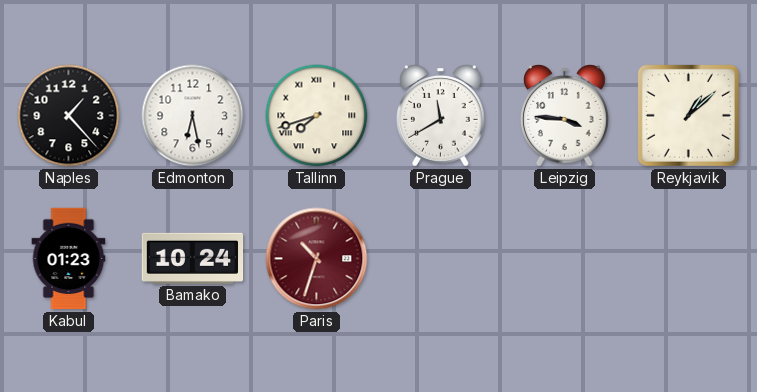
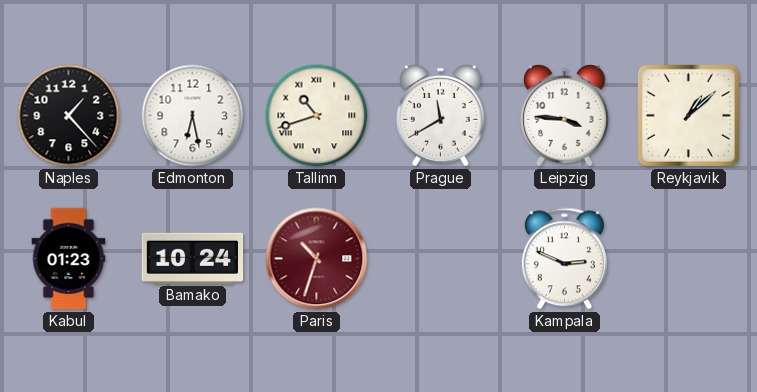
Tallinn: 7:42 -> 10:42
Kampala: none -> 2:49
